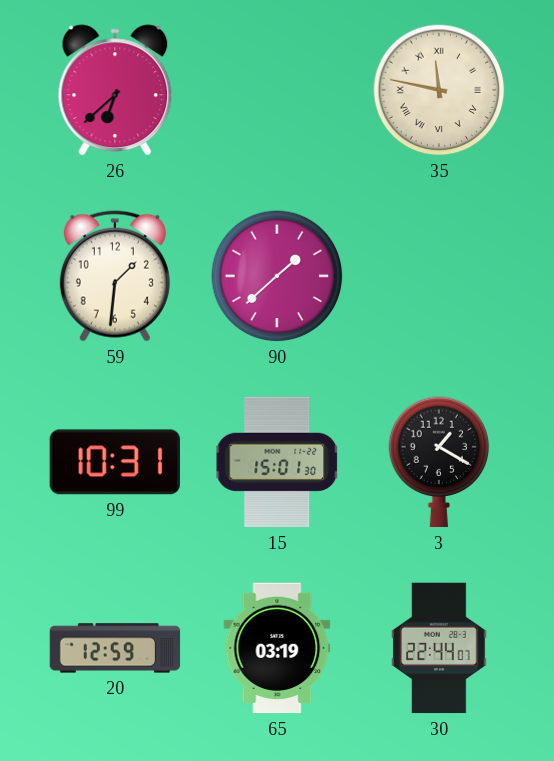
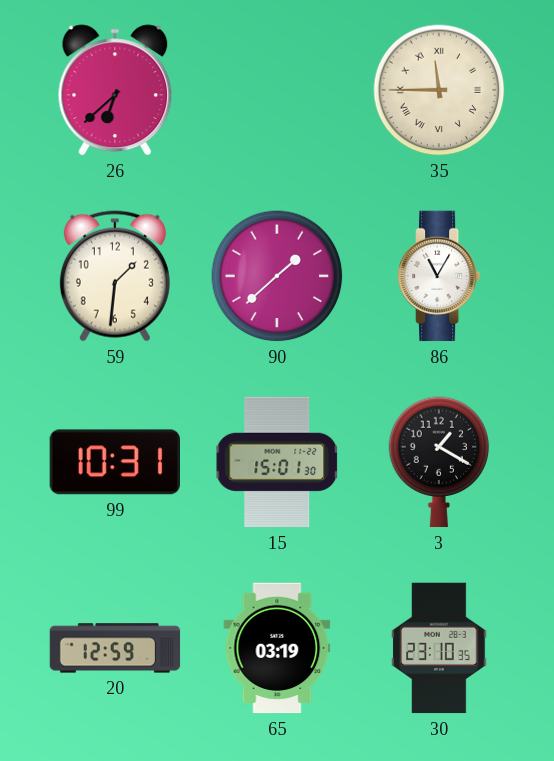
35: 11:47 -> 11:45
86: none -> 11:05
30: 22:44 -> 23:10
